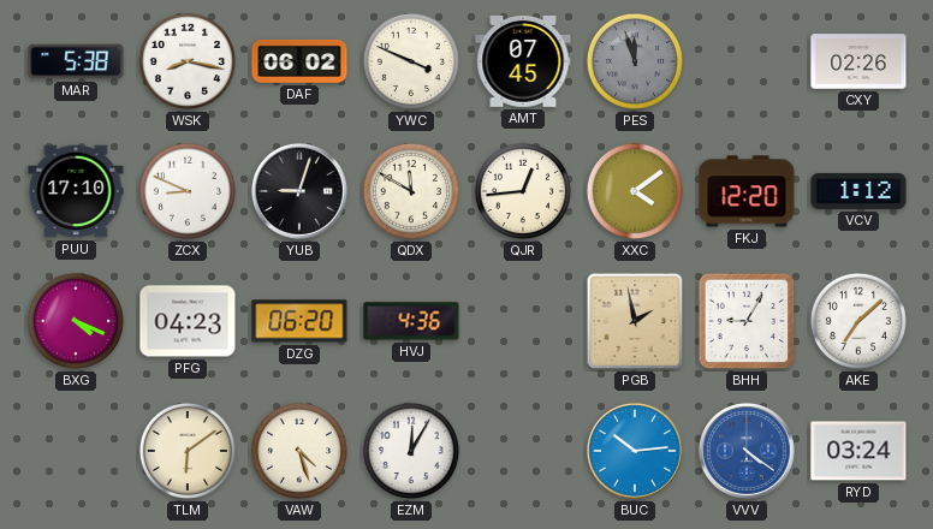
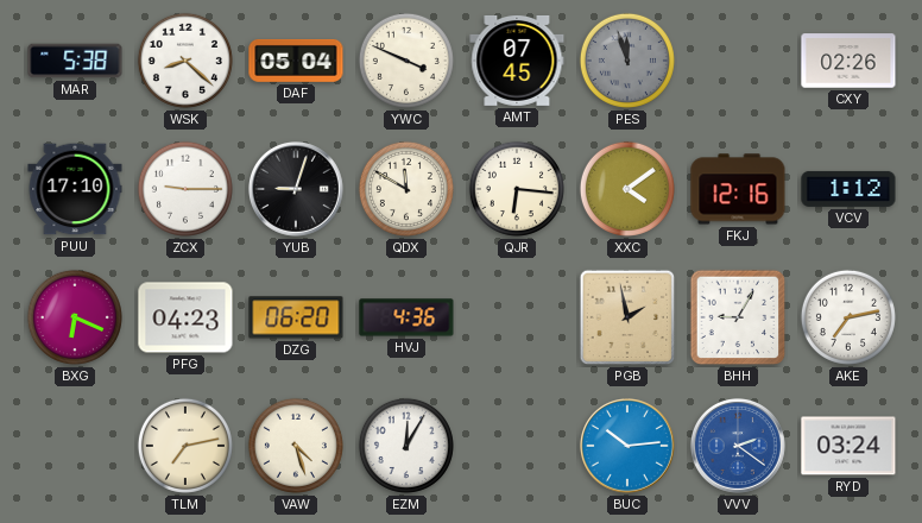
WSK: 8:17 -> 8:22
DAF: 06:02 -> 05:04
ZCX: 8:49 -> 9:15
QJR: 12:44 -> 6:16
FKJ: 12:20 -> 12:16
BXG: 4:19 -> 6:19
AKE: 7:08 -> 7:13
TLM: 6:09 -> 7:13
VVV: 4:21 -> 2:21
